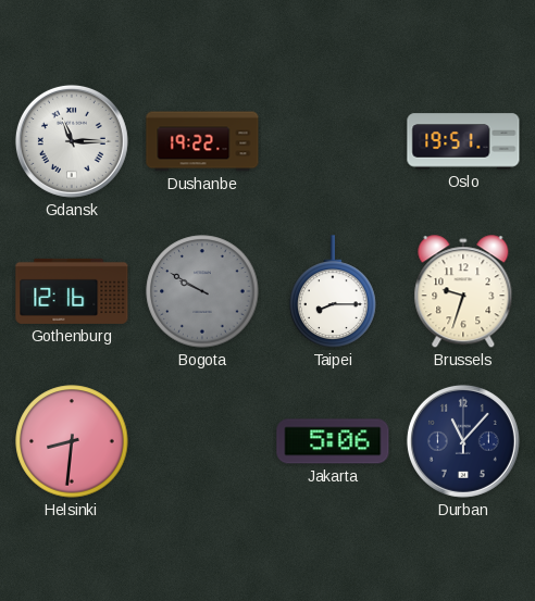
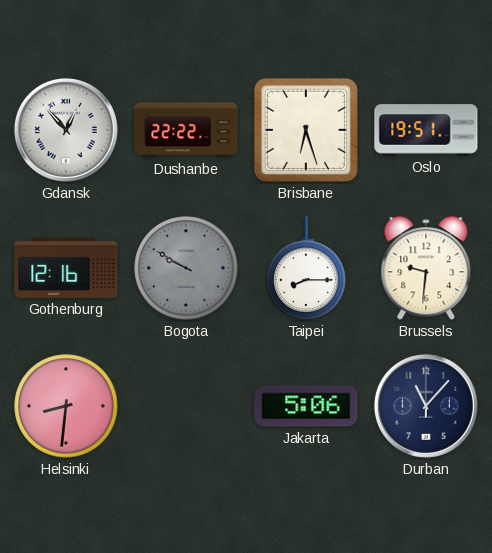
Gdansk: 11:15 -> 12:53
Dushanbe: 19:22 -> 22:22
Brisbane: none -> 6:27
Brussels: 9:33 -> 9:31
